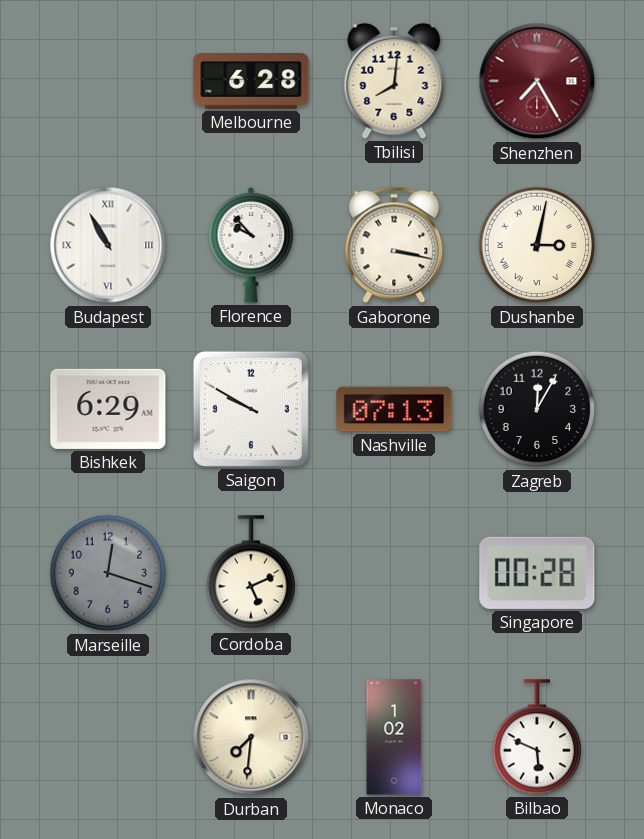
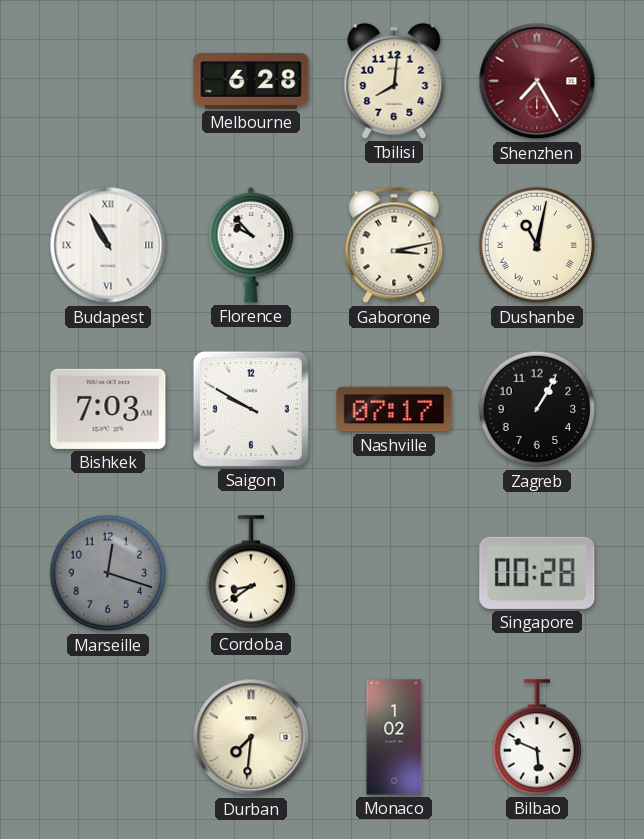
Gaborone: 3:17 -> 3:13
Dushanbe: 3:02 -> 11:02
Bishkek: 6:29 -> 7:03
Nashville: 07:13 -> 07:17
Zagreb: 12:05 -> 1:05
Cordoba: 5:11 -> 8:39
